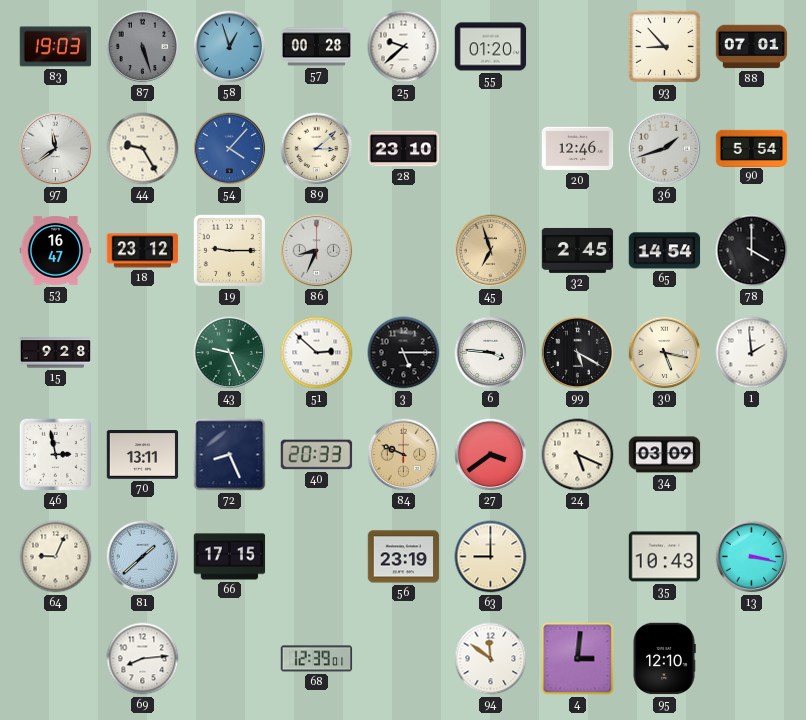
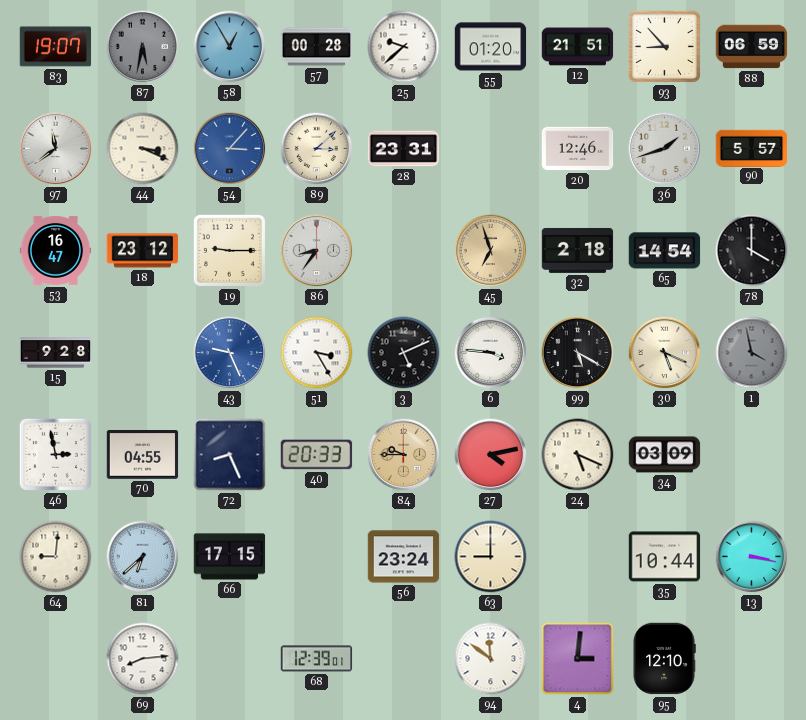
83: 19:03 -> 19:07
87: 5:27 -> 5:32
58: 12:57 -> 12:55
12: none -> 21:51
88: 07:01 -> 06:59
44: 9:25 -> 3:19
54: 4:07 -> 3:07
28: 23:10 -> 23:31
90: 5:54 -> 5:57
86: 8:34 -> 8:36
32: 2:45 -> 2:18
43 dial: green -> blue
51: 2:52 -> 3:25
3: 5:15 -> 5:11
30: 5:17 -> 5:19
1: 1:59 -> 3:58
1 dial: white -> grey
70: 13:11 -> 04:55
84: 9:49 -> 9:45
27: 3:39 -> 4:13
64: 9:04 -> 9:01
81: 1:38 -> 6:38
56: 23:19 -> 23:24
35: 10:43 -> 10:44
